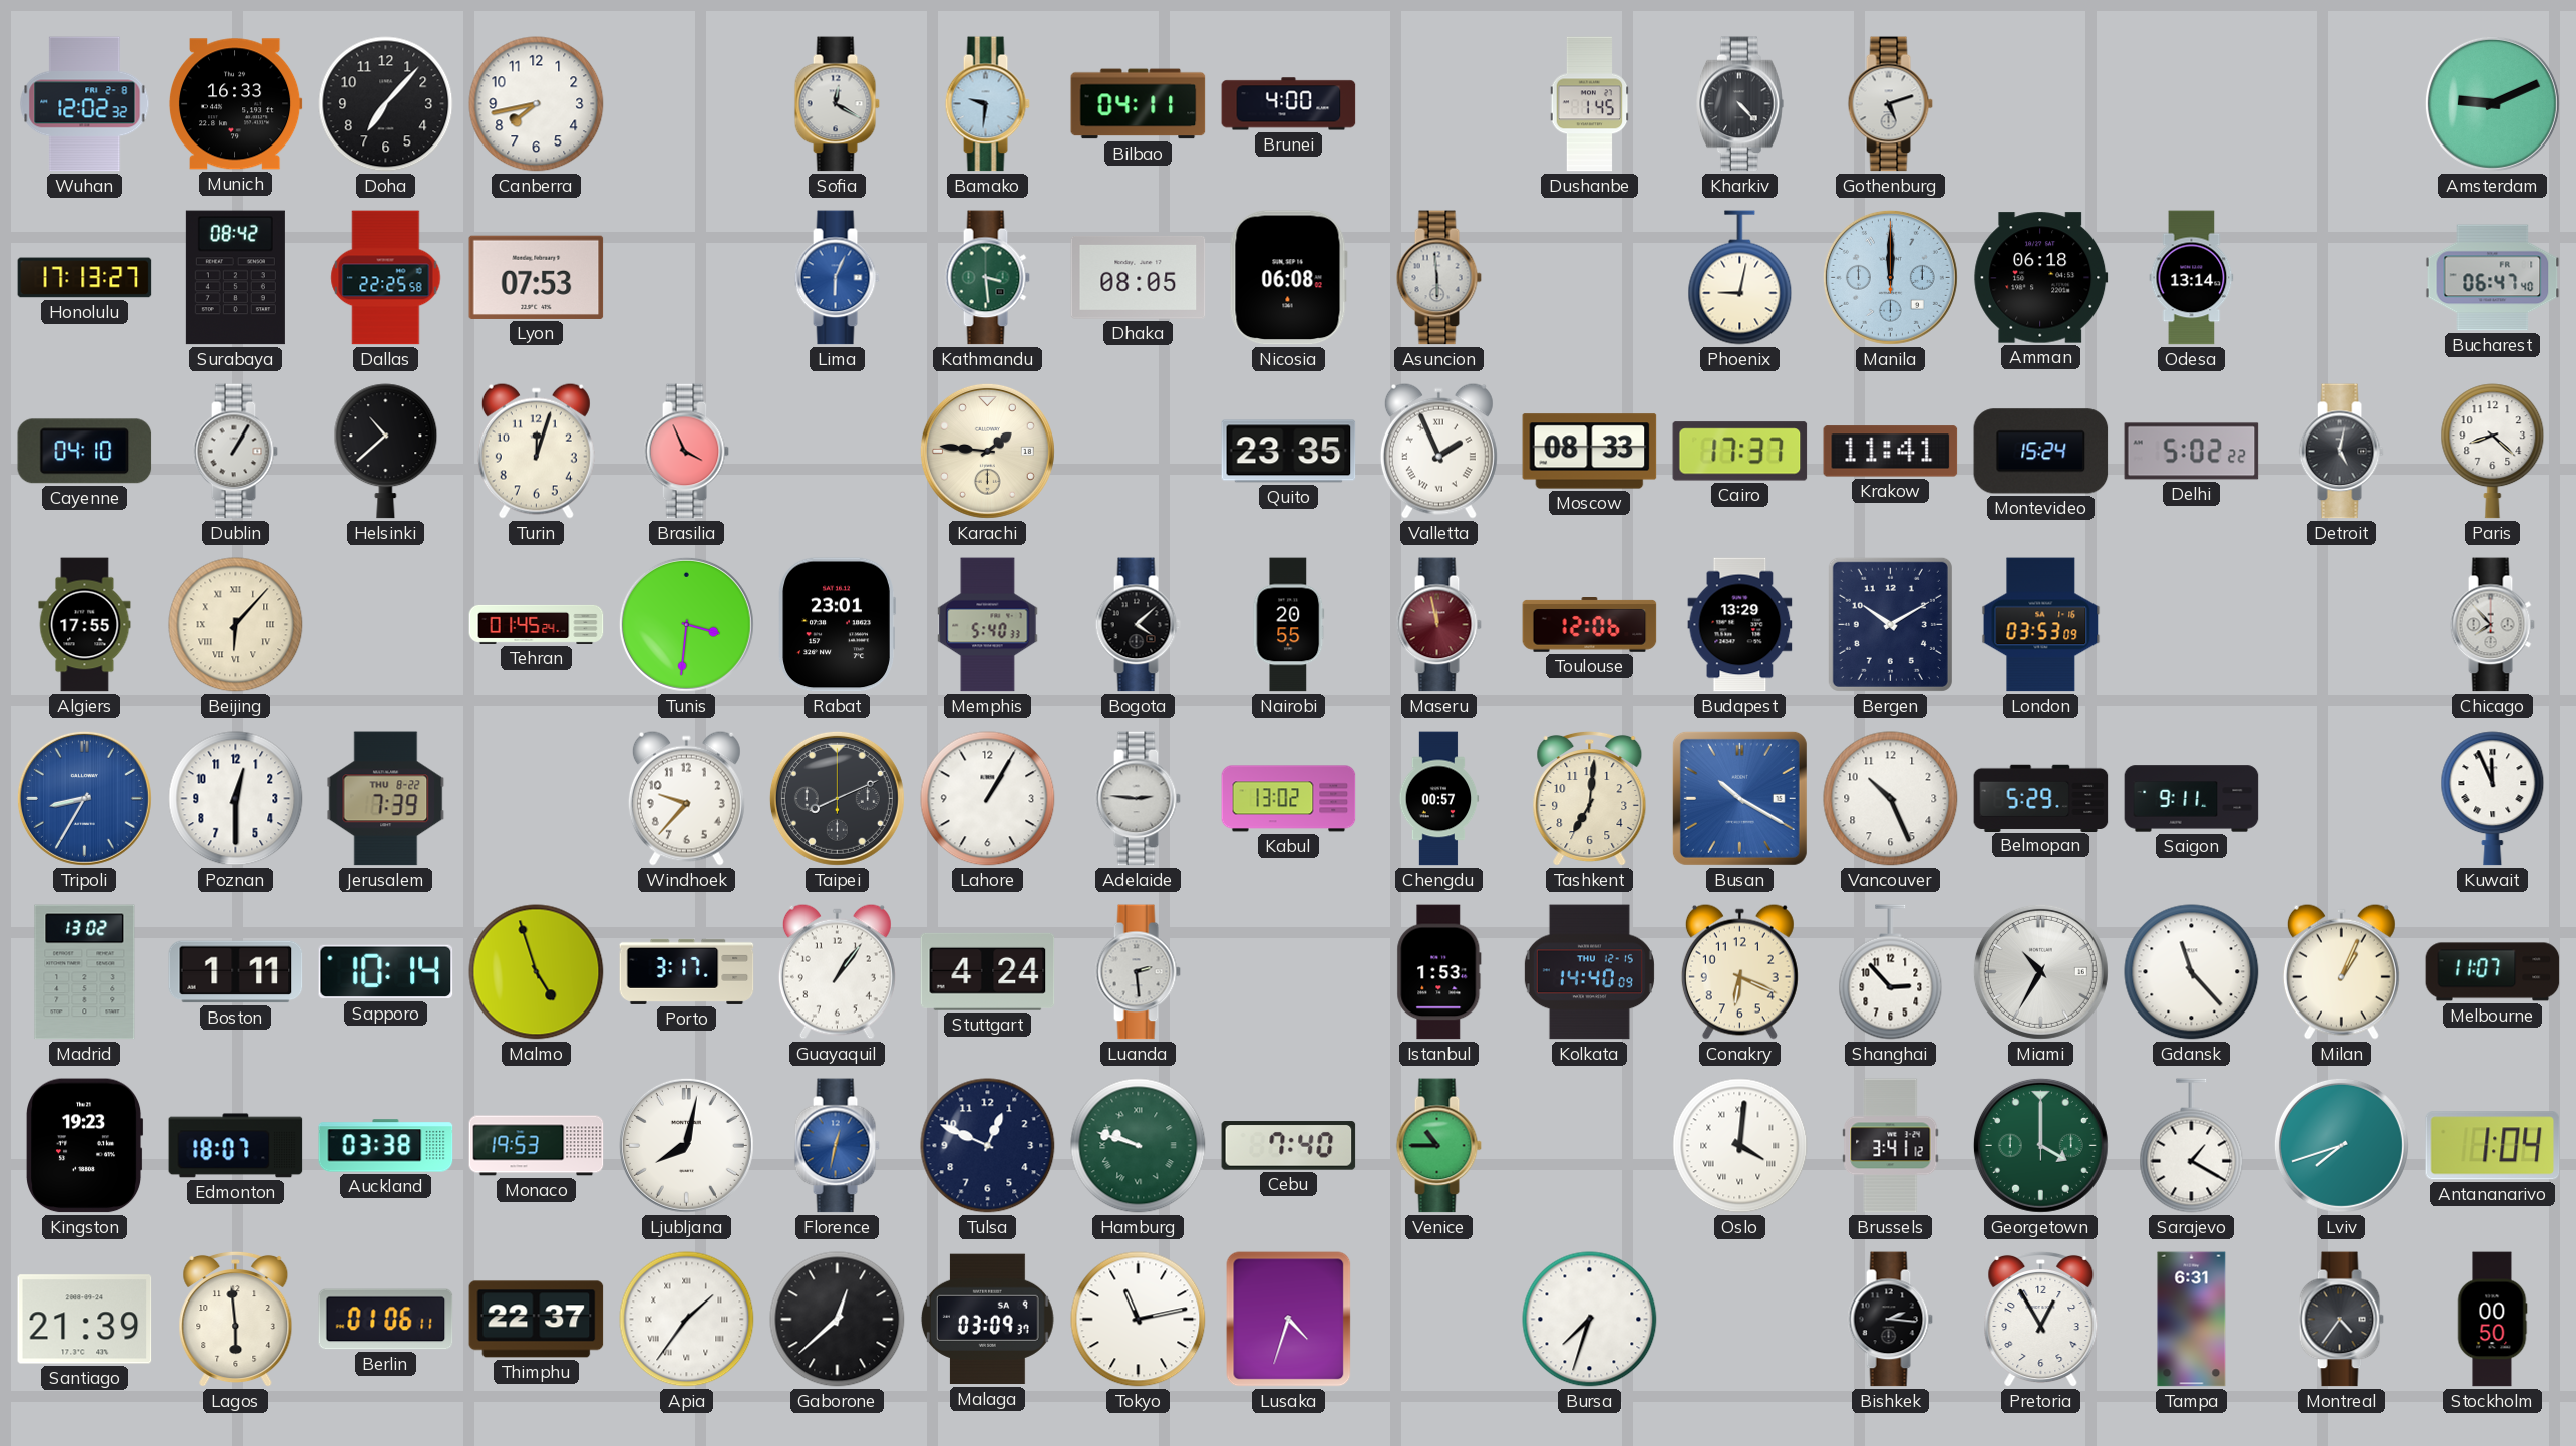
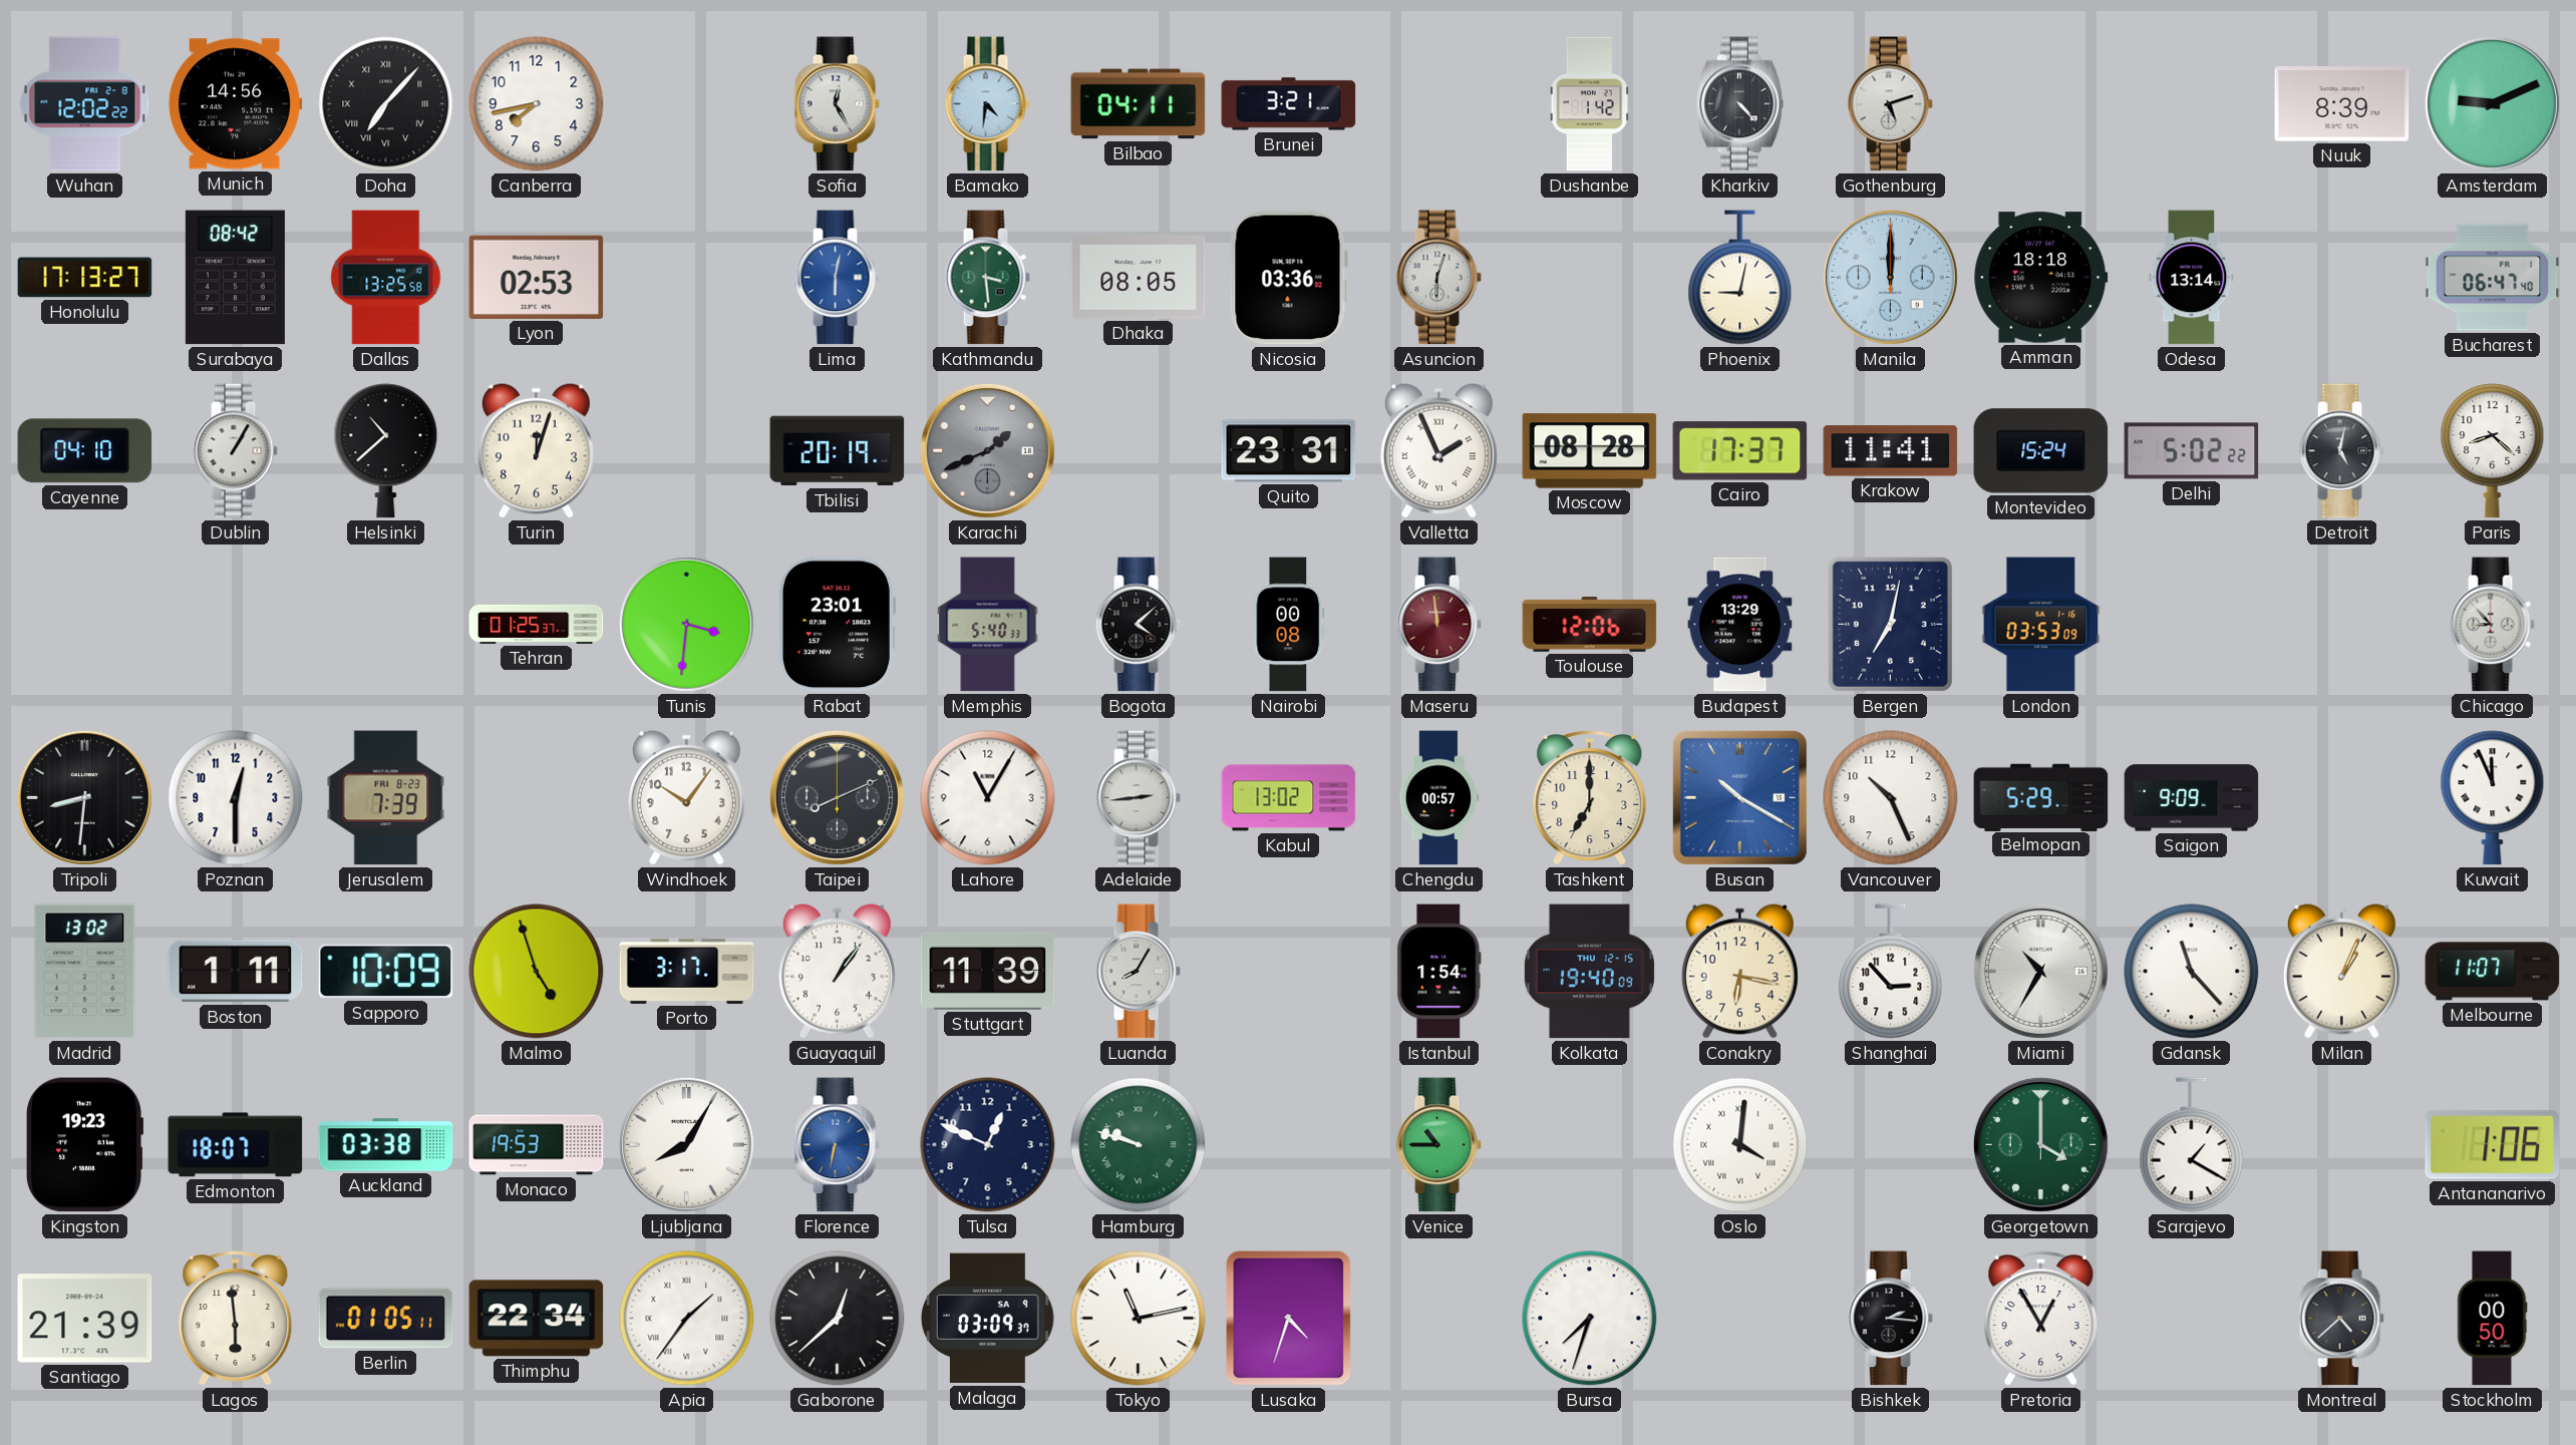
Wuhan: 12:02:32 -> 12:02:22
Munich: 16:33 -> 14:56
Doha numerals: Arabic -> Roman
Sofia: 12:20 -> 12:25
Bamako: 9:31 -> 4:31
Brunei: 4:00 -> 3:21
Dushanbe: 1:45 -> 1:42
Nuuk: none -> 8:39
Dallas: 22:25 -> 13:25
Lyon: 07:53 -> 02:53
Lima: 6:04 -> 6:02
Nicosia: 06:08 -> 03:36
Asuncion: 5:59 -> 6:03
Amman: 06:18 -> 18:18
Brasilia: 3:56 -> none
Tbilisi: none -> 20:19
Karachi: 1:46 -> 1:41
Karachi dial: cream -> grey
Quito: 23:35 -> 23:31
Moscow: 08:33 -> 08:28
Algiers: 17:55 -> none
Beijing: 6:07 -> none
Tehran: 01:45 -> 01:25
Nairobi: 20:55 -> 00:08
Maseru: 11:58 -> 11:59
Bergen: 10:10 -> 7:02
Chicago: 7:53 -> 8:53
Tripoli: 8:35 -> 8:31
Tripoli dial: blue -> black
Jerusalem date: THU 8-22 -> FRI 8-23
Windhoek: 9:37 -> 10:06
Lahore: 1:05 -> 11:05
Adelaide: 2:46 -> 2:44
Tashkent: 7:01 -> 7:00
Saigon: 9:11 -> 9:09
Sapporo: 10:14 -> 10:09
Stuttgart: 4:24 -> 11:39
Luanda: 2:29 -> 8:05
Istanbul: 1:53 -> 1:54
Kolkata: 14:40 -> 19:40
Conakry: 6:19 -> 6:17
Ljubljana: 8:02 -> 8:05
Florence: 12:32 -> 6:32
Cebu: 7:40 -> none
Brussels: 3:41 -> none
Lviv: 7:42 -> none
Antananarivo: 1:04 -> 1:06
Berlin: 01:06 -> 01:05
Thimphu: 22:37 -> 22:34
Tampa: 6:31 -> none
Montreal: 4:36 -> 4:38
